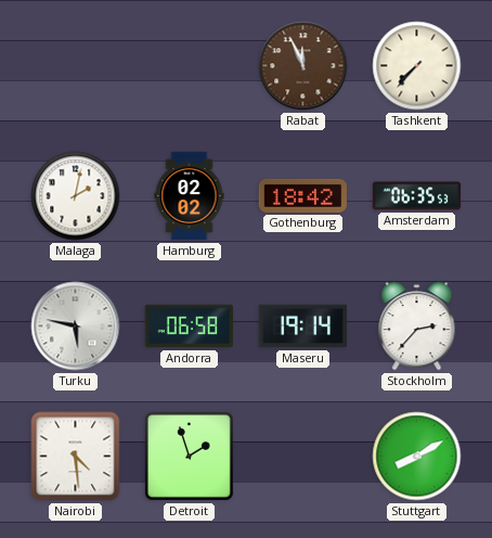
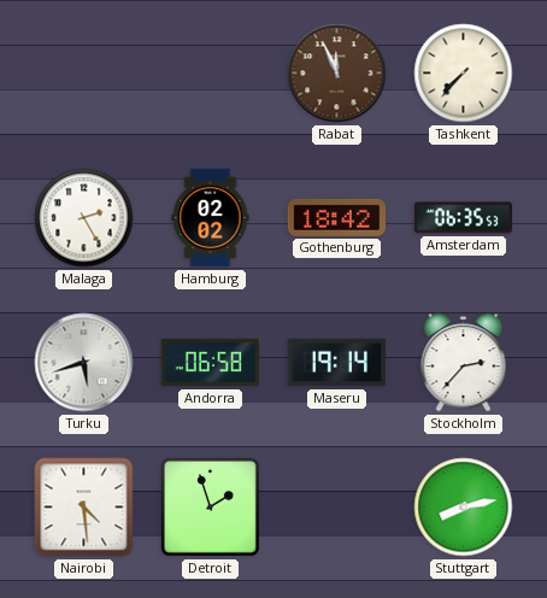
Malaga: 2:02 -> 2:25
Turku: 5:47 -> 5:42
Stuttgart: 8:10 -> 8:13
